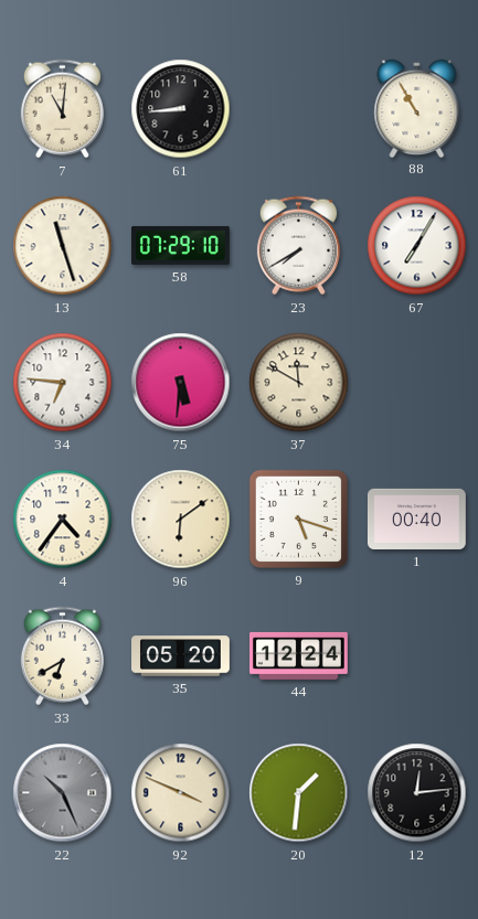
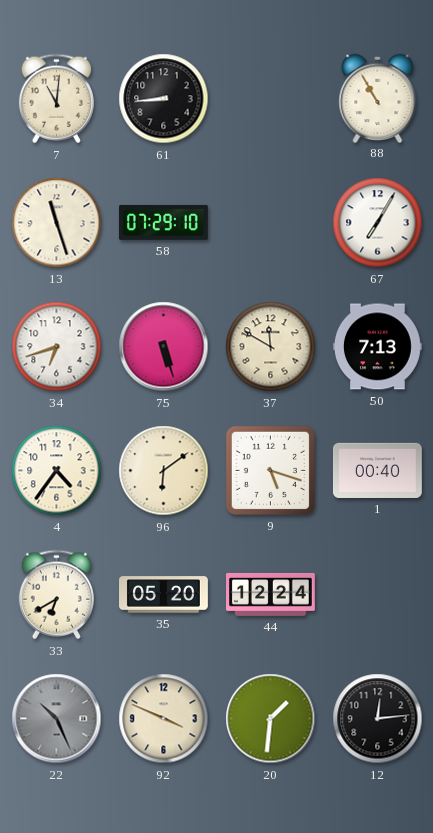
23: 7:40 -> none
34: 6:46 -> 6:42
75: 5:31 -> 5:27
50: none -> 7:13
